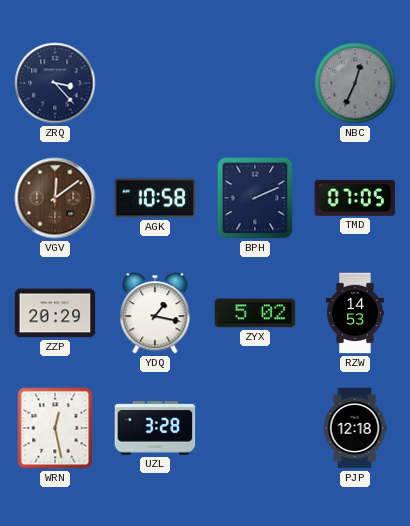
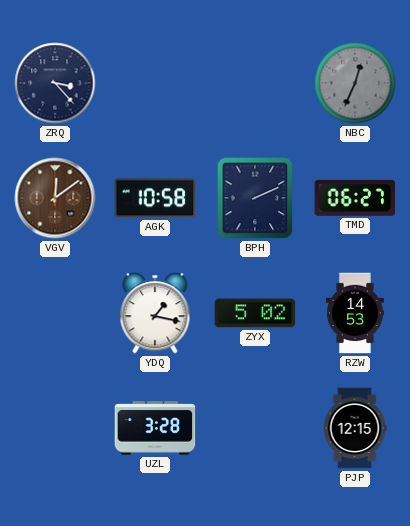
TMD: 07:05 -> 06:27
ZZP: 20:29 -> none
WRN: 12:28 -> none
PJP: 12:18 -> 12:15
